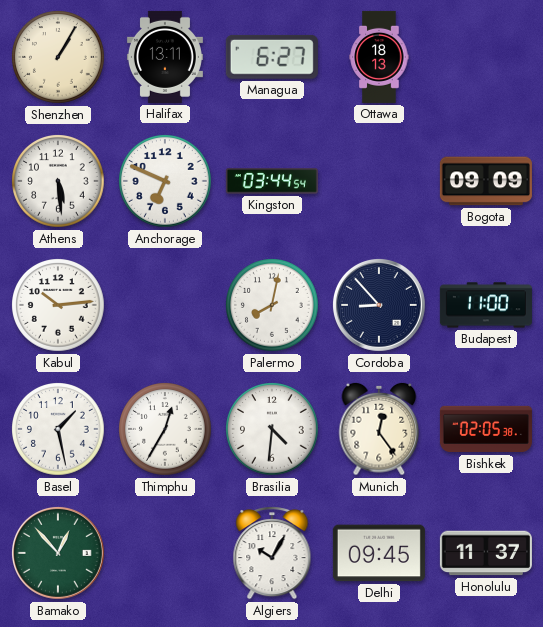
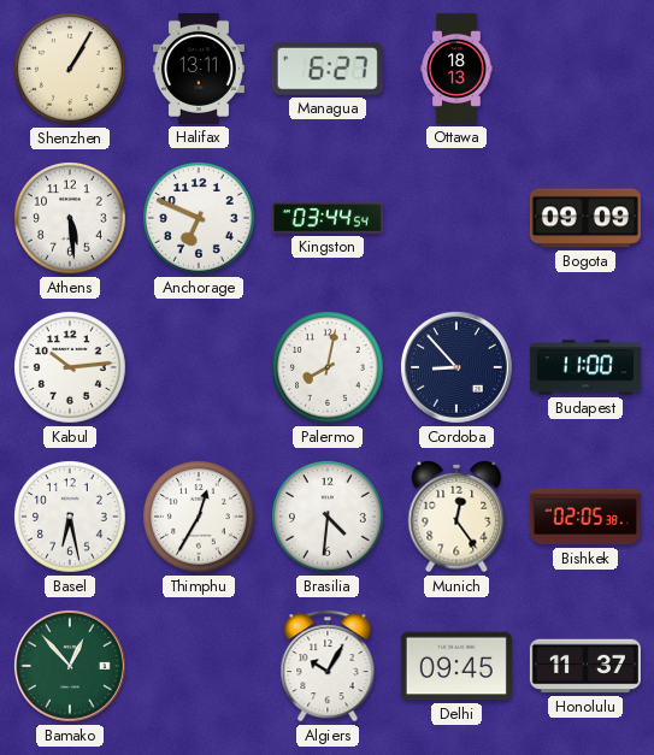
Basel: 1:28 -> 6:28
